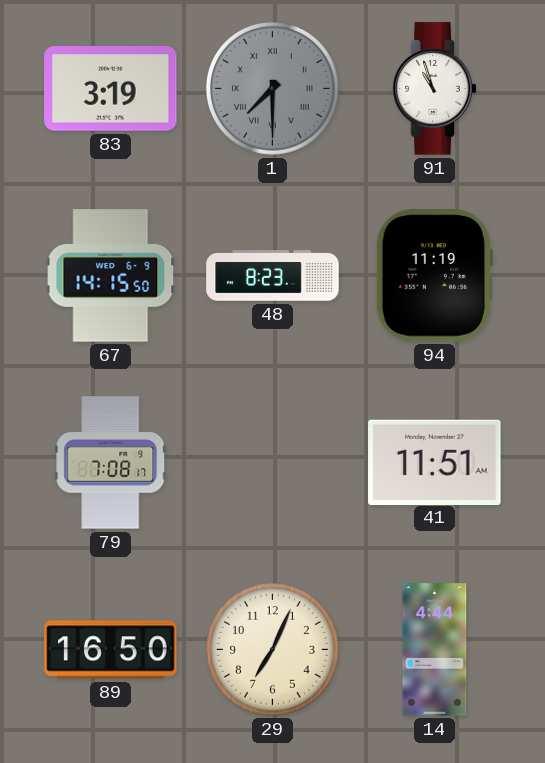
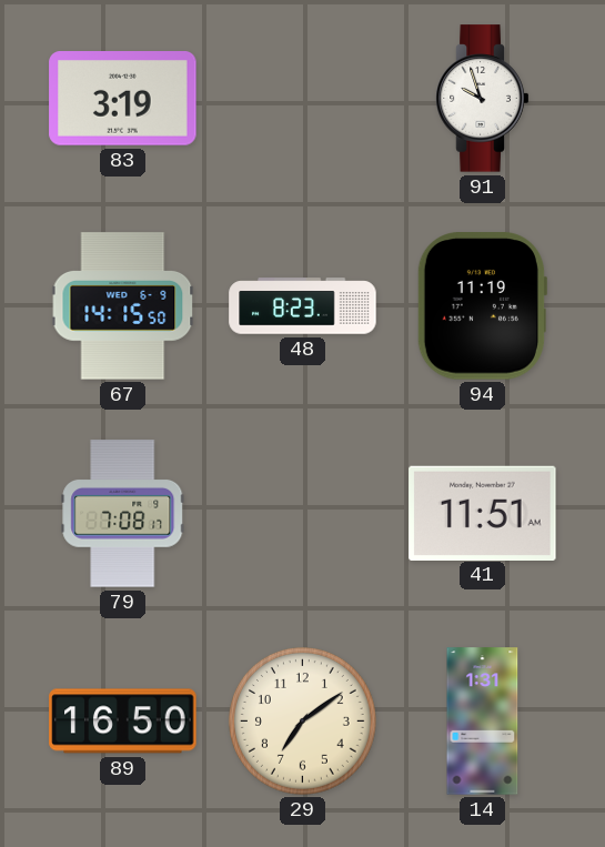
1: 7:30 -> none
91: 10:57 -> 9:57
29: 7:04 -> 7:09
14: 4:44 -> 1:31
